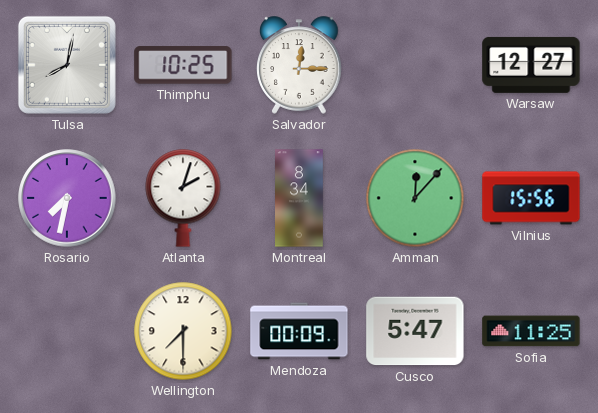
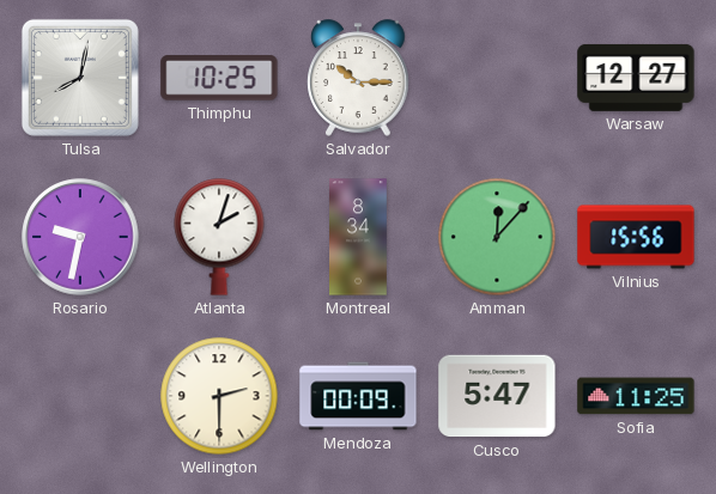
Salvador: 12:15 -> 10:15
Rosario: 7:32 -> 9:32
Wellington: 7:30 -> 2:30
